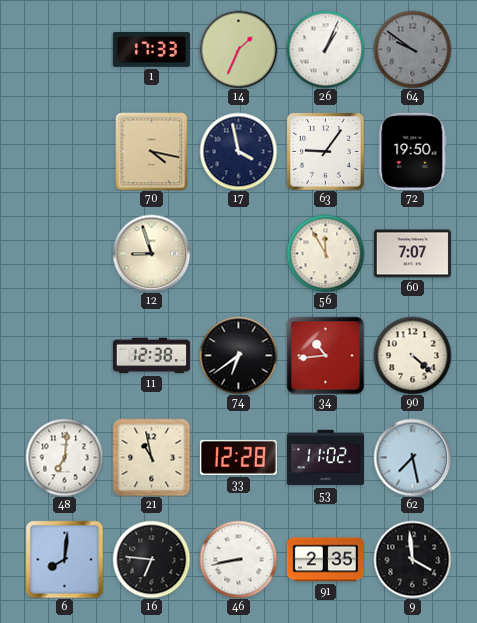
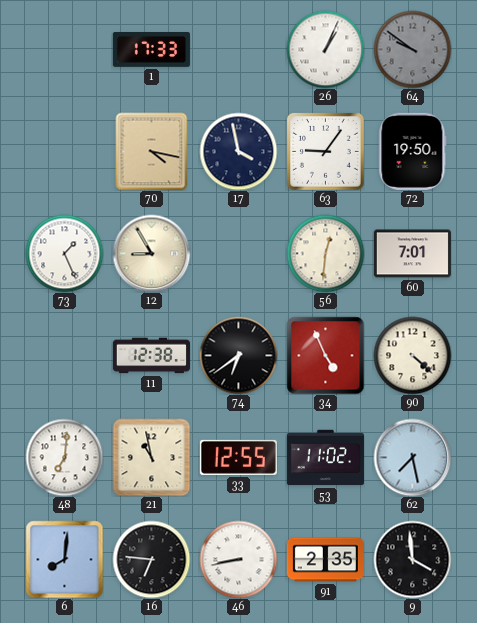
14: 1:34 -> none
73: none -> 1:26
12: 8:57 -> 8:55
56: 11:55 -> 12:31
60: 7:07 -> 7:01
34: 10:44 -> 4:56
33: 12:28 -> 12:55
